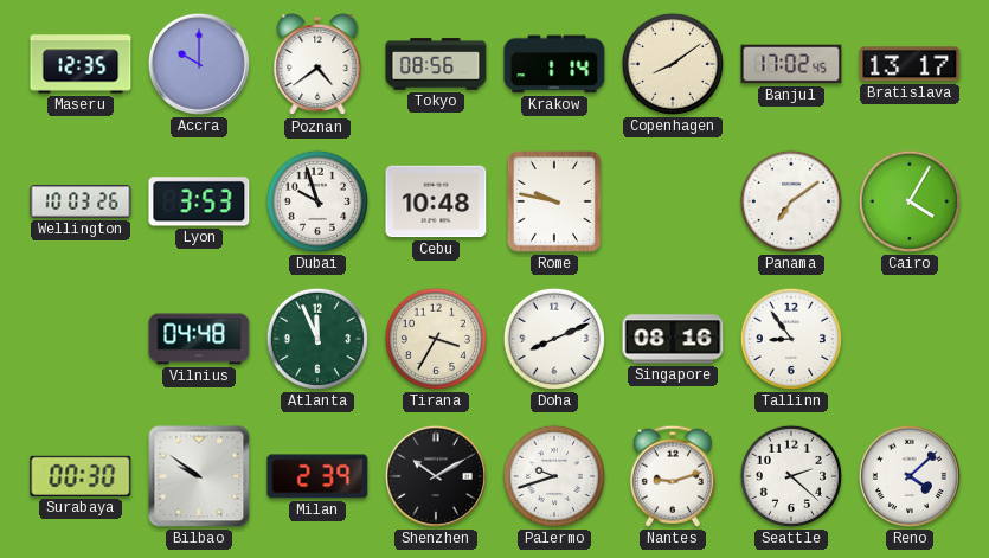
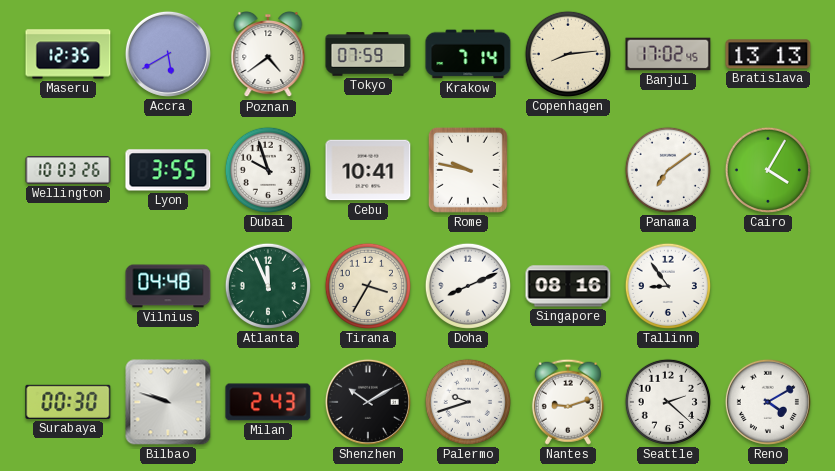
Accra: 10:00 -> 5:40
Tokyo: 08:56 -> 07:59
Krakow: 1:14 -> 7:14
Copenhagen: 8:09 -> 8:14
Bratislava: 13:17 -> 13:13
Lyon: 3:53 -> 3:55
Cebu: 10:48 -> 10:41
Bilbao: 9:51 -> 9:48
Milan: 2:39 -> 2:43
Reno: 4:08 -> 4:10
